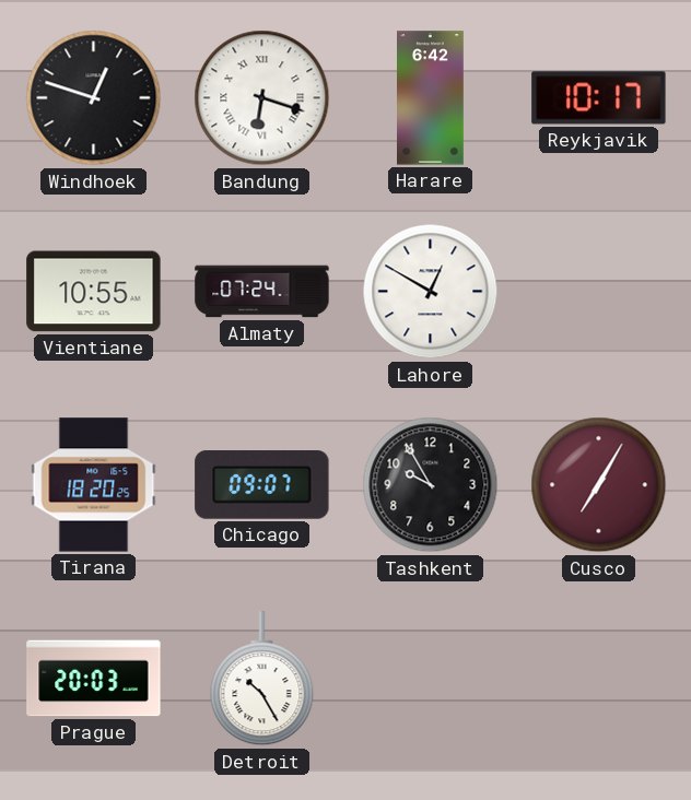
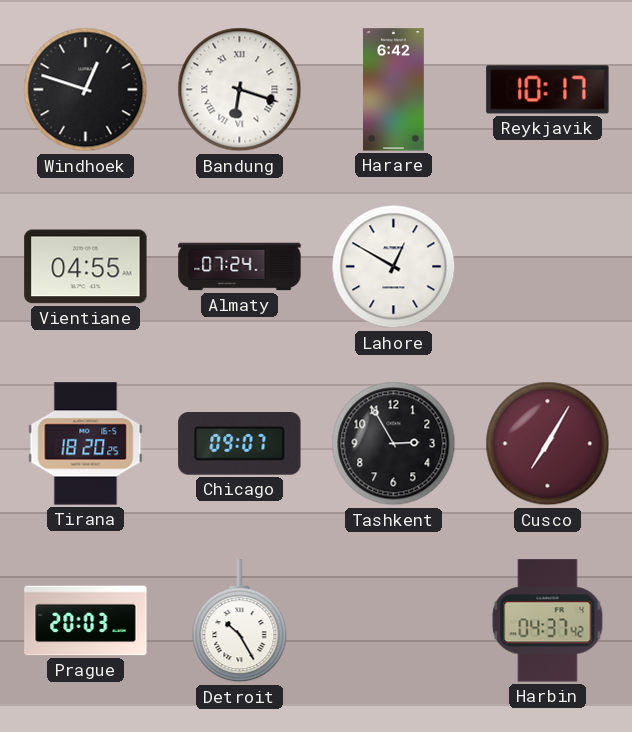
Vientiane: 10:55 -> 04:55
Tashkent: 9:55 -> 2:55
Harbin: none -> 04:37
